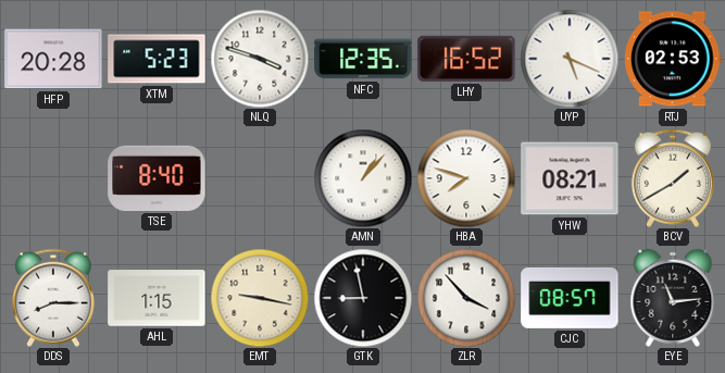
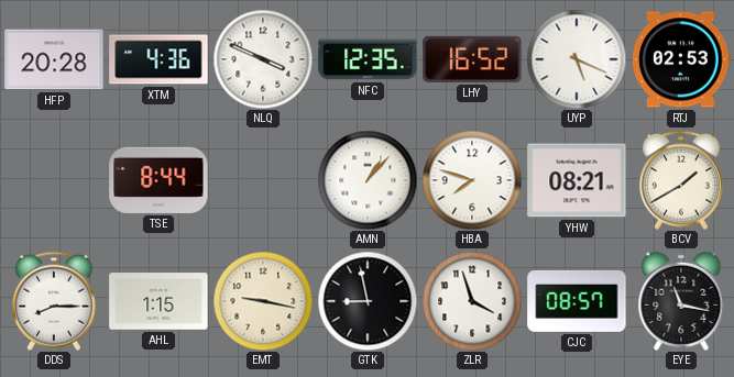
XTM: 5:23 -> 4:36
NLQ: 3:48 -> 3:49
TSE: 8:40 -> 8:44
ZLR: 3:53 -> 3:57
EYE: 11:14 -> 11:17
